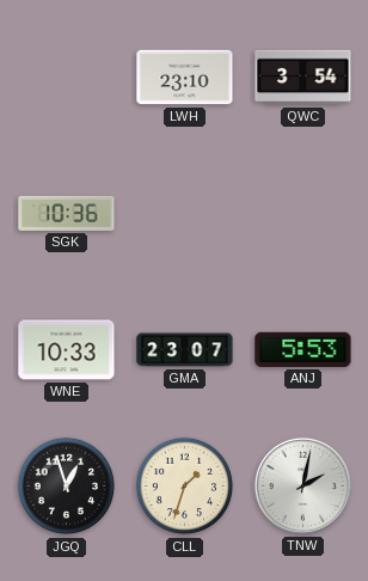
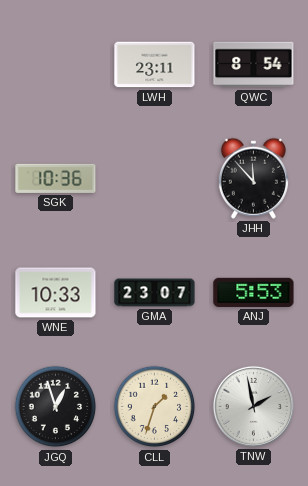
LWH: 23:10 -> 23:11
QWC: 3:54 -> 8:54
JHH: none -> 11:53
TNW: 2:02 -> 1:58
